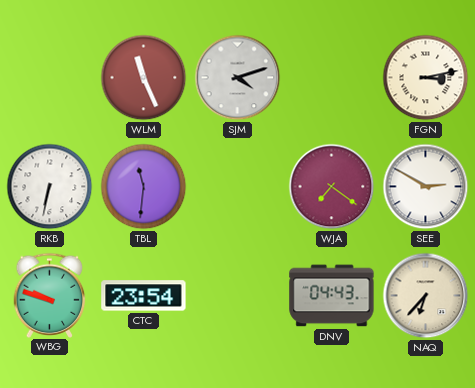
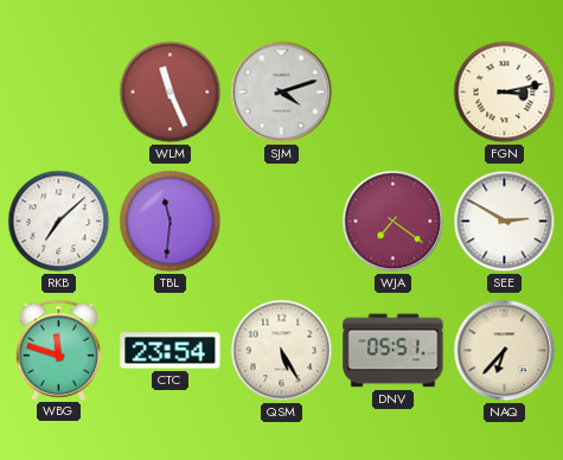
RKB: 6:32 -> 7:08
WBG: 9:48 -> 11:48
QSM: none -> 5:25
DNV: 04:43 -> 05:51
